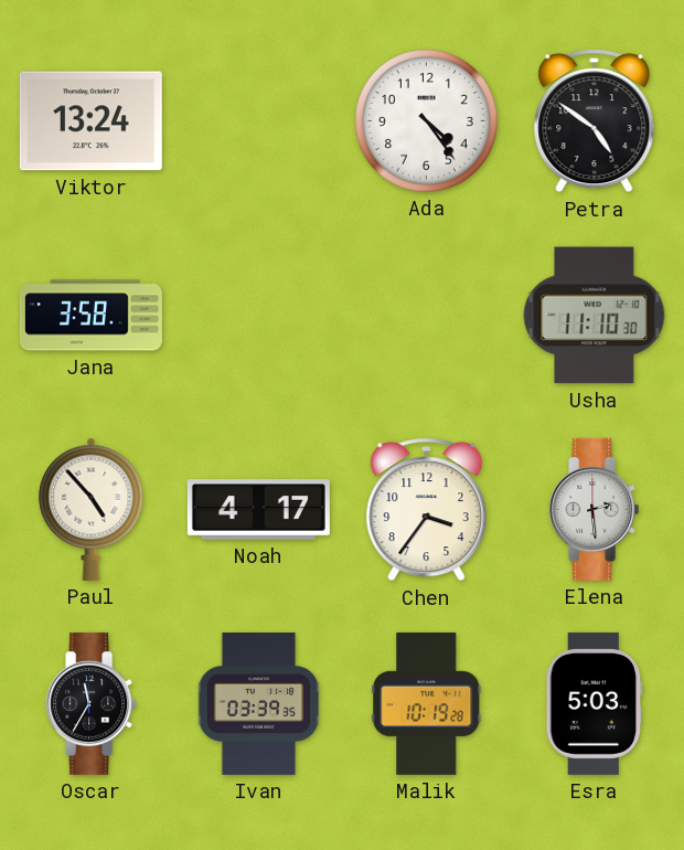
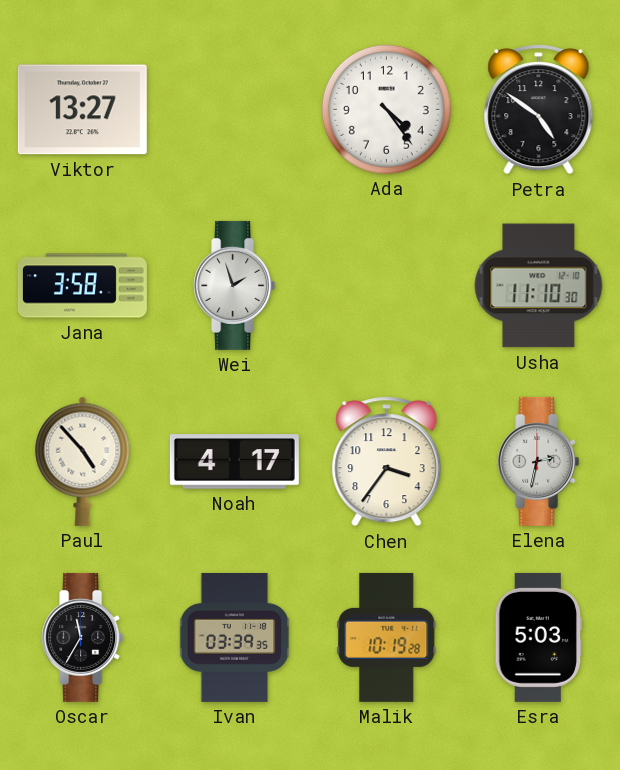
Viktor: 13:24 -> 13:27
Wei: none -> 1:57
Elena: 2:29 -> 2:32
